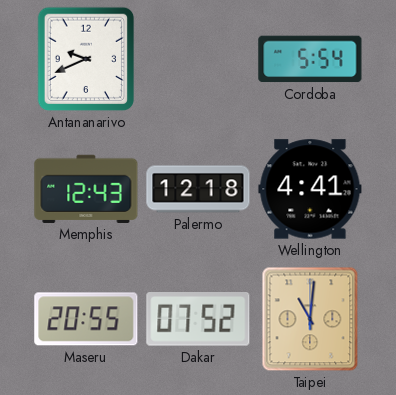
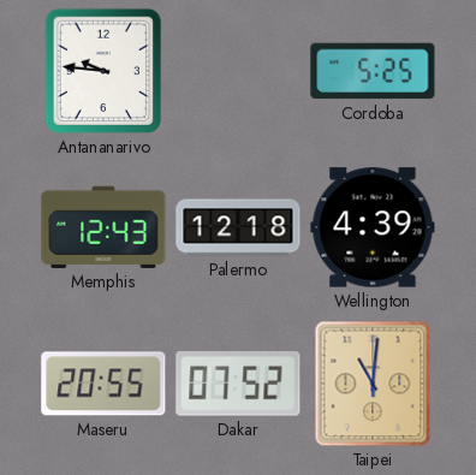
Antananarivo: 9:41 -> 9:46
Cordoba: 5:54 -> 5:25
Wellington: 4:41 -> 4:39
